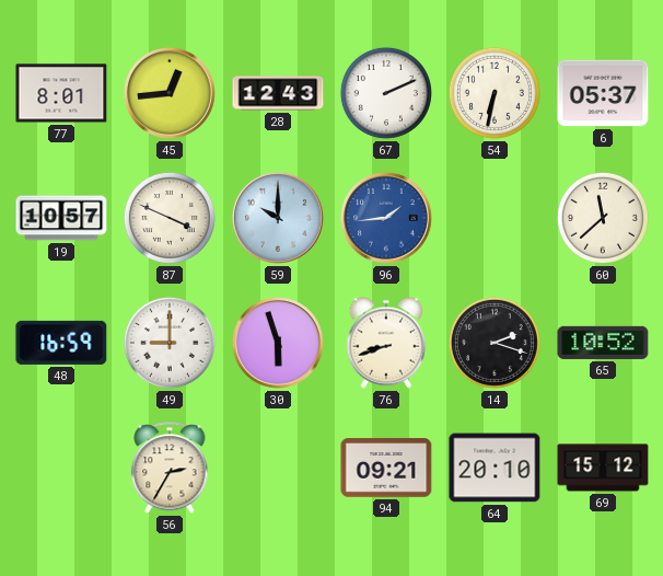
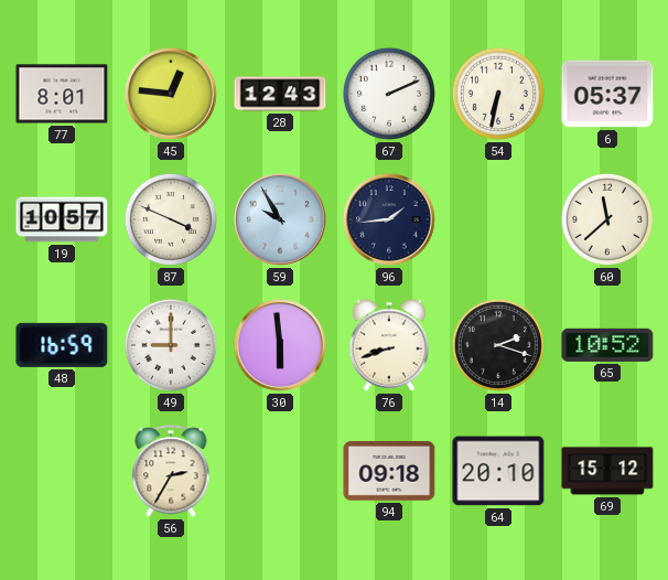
45: 12:44 -> 12:46
59: 10:00 -> 9:55
96 dial: blue -> navy
30: 5:57 -> 5:59
94: 09:21 -> 09:18
